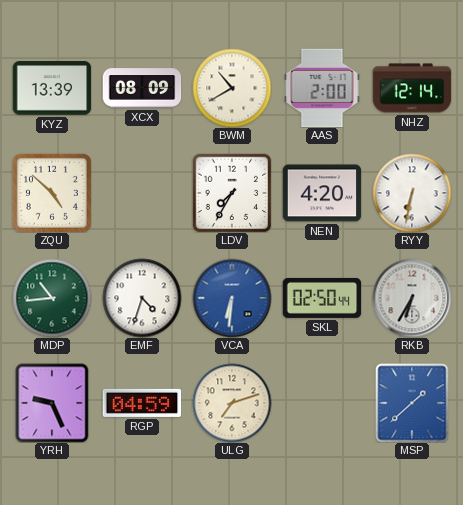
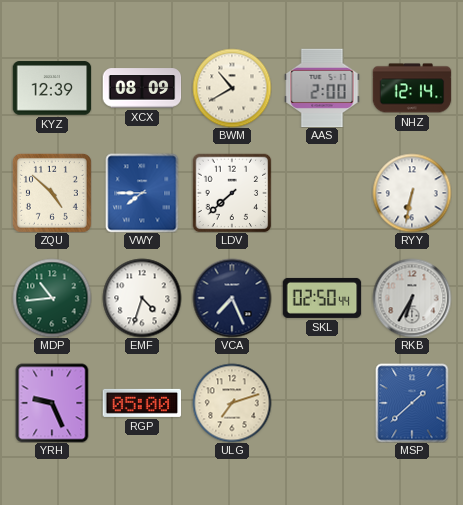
KYZ: 13:39 -> 12:39
VWY: none -> 7:45
LDV: 7:35 -> 7:38
NEN: 4:20 -> none
VCA: 6:31 -> 7:26
VCA dial: blue -> navy
RGP: 04:59 -> 05:00
